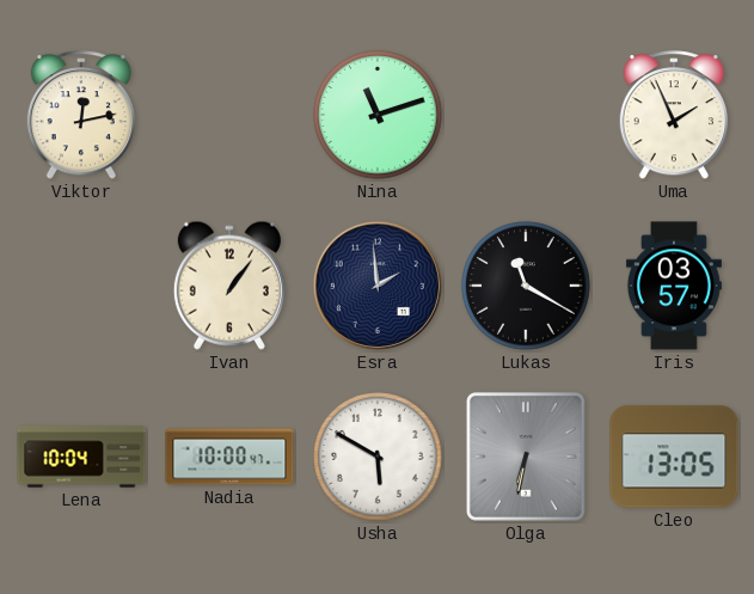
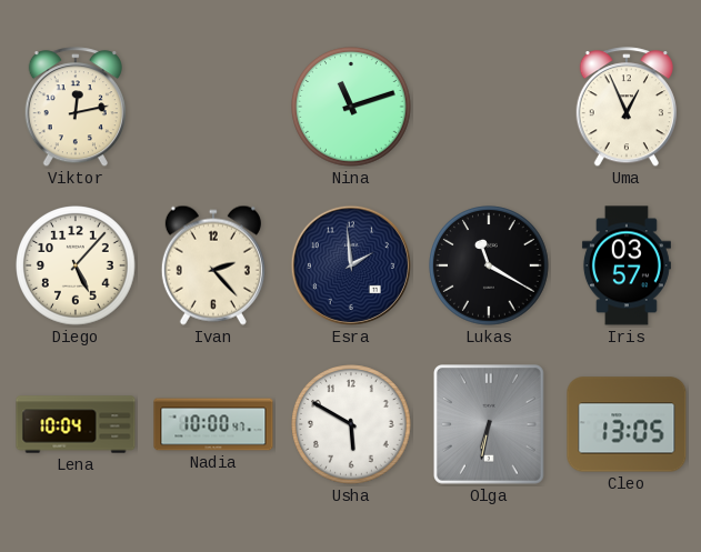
Uma: 1:56 -> 12:56
Diego: none -> 5:07
Ivan: 1:06 -> 2:23
